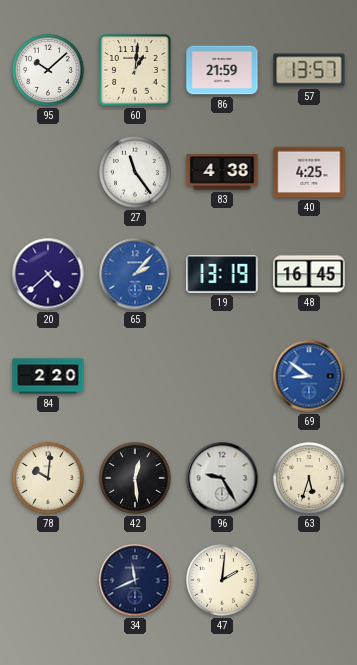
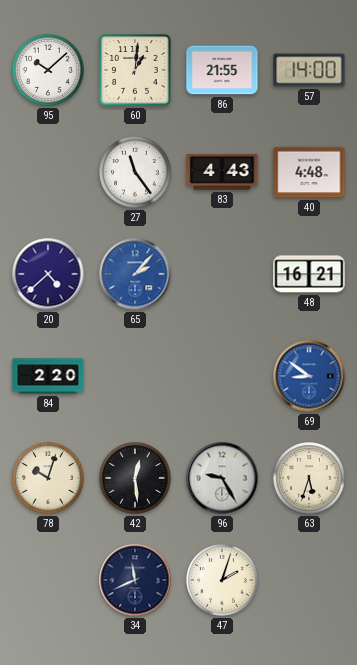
86: 21:59 -> 21:55
57: 13:57 -> 14:00
83: 4:38 -> 4:43
40: 4:25 -> 4:48
19: 13:19 -> none
48: 16:45 -> 16:21
78: 10:01 -> 10:03
47: 2:01 -> 2:03
